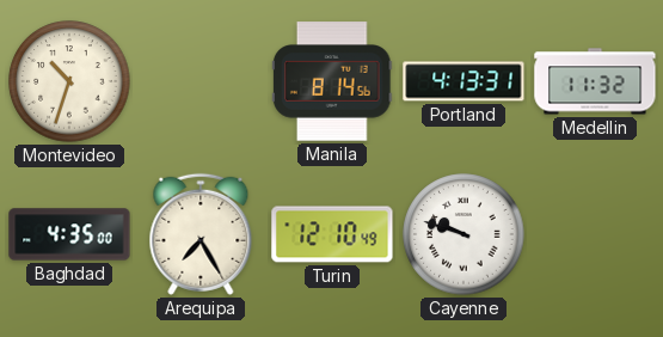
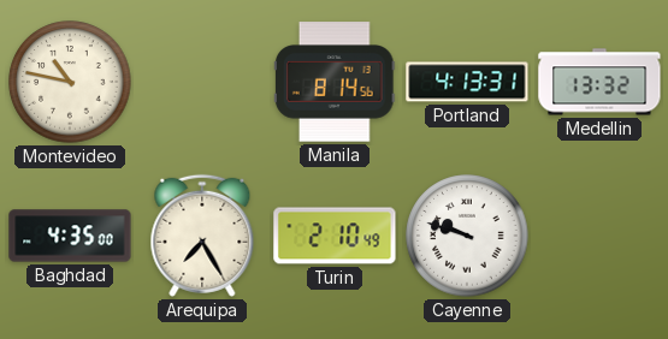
Montevideo: 10:33 -> 10:47
Medellin: 11:32 -> 13:32
Turin: 12:10 -> 2:10
